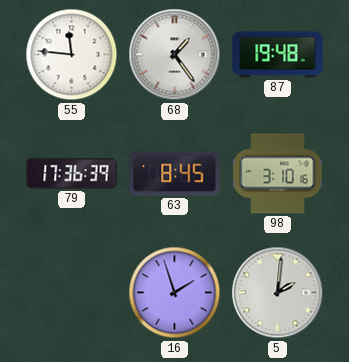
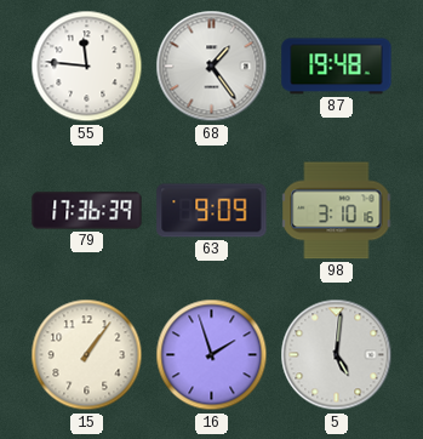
63: 8:45 -> 9:09
15: none -> 1:06
5: 2:01 -> 5:01
